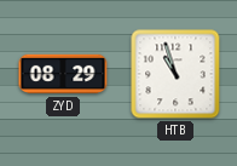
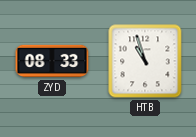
ZYD: 08:29 -> 08:33
